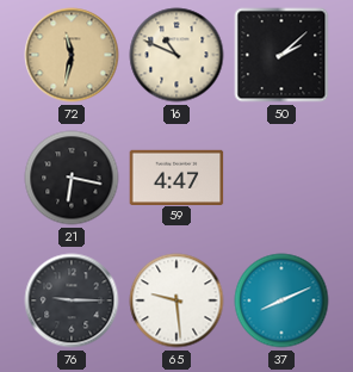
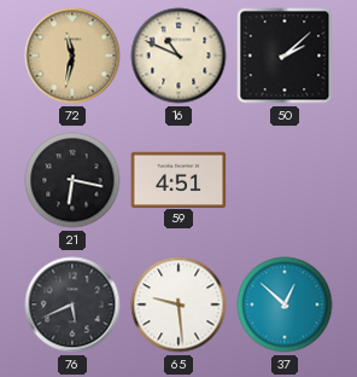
59: 4:47 -> 4:51
76: 9:15 -> 5:41
37: 8:11 -> 12:52
